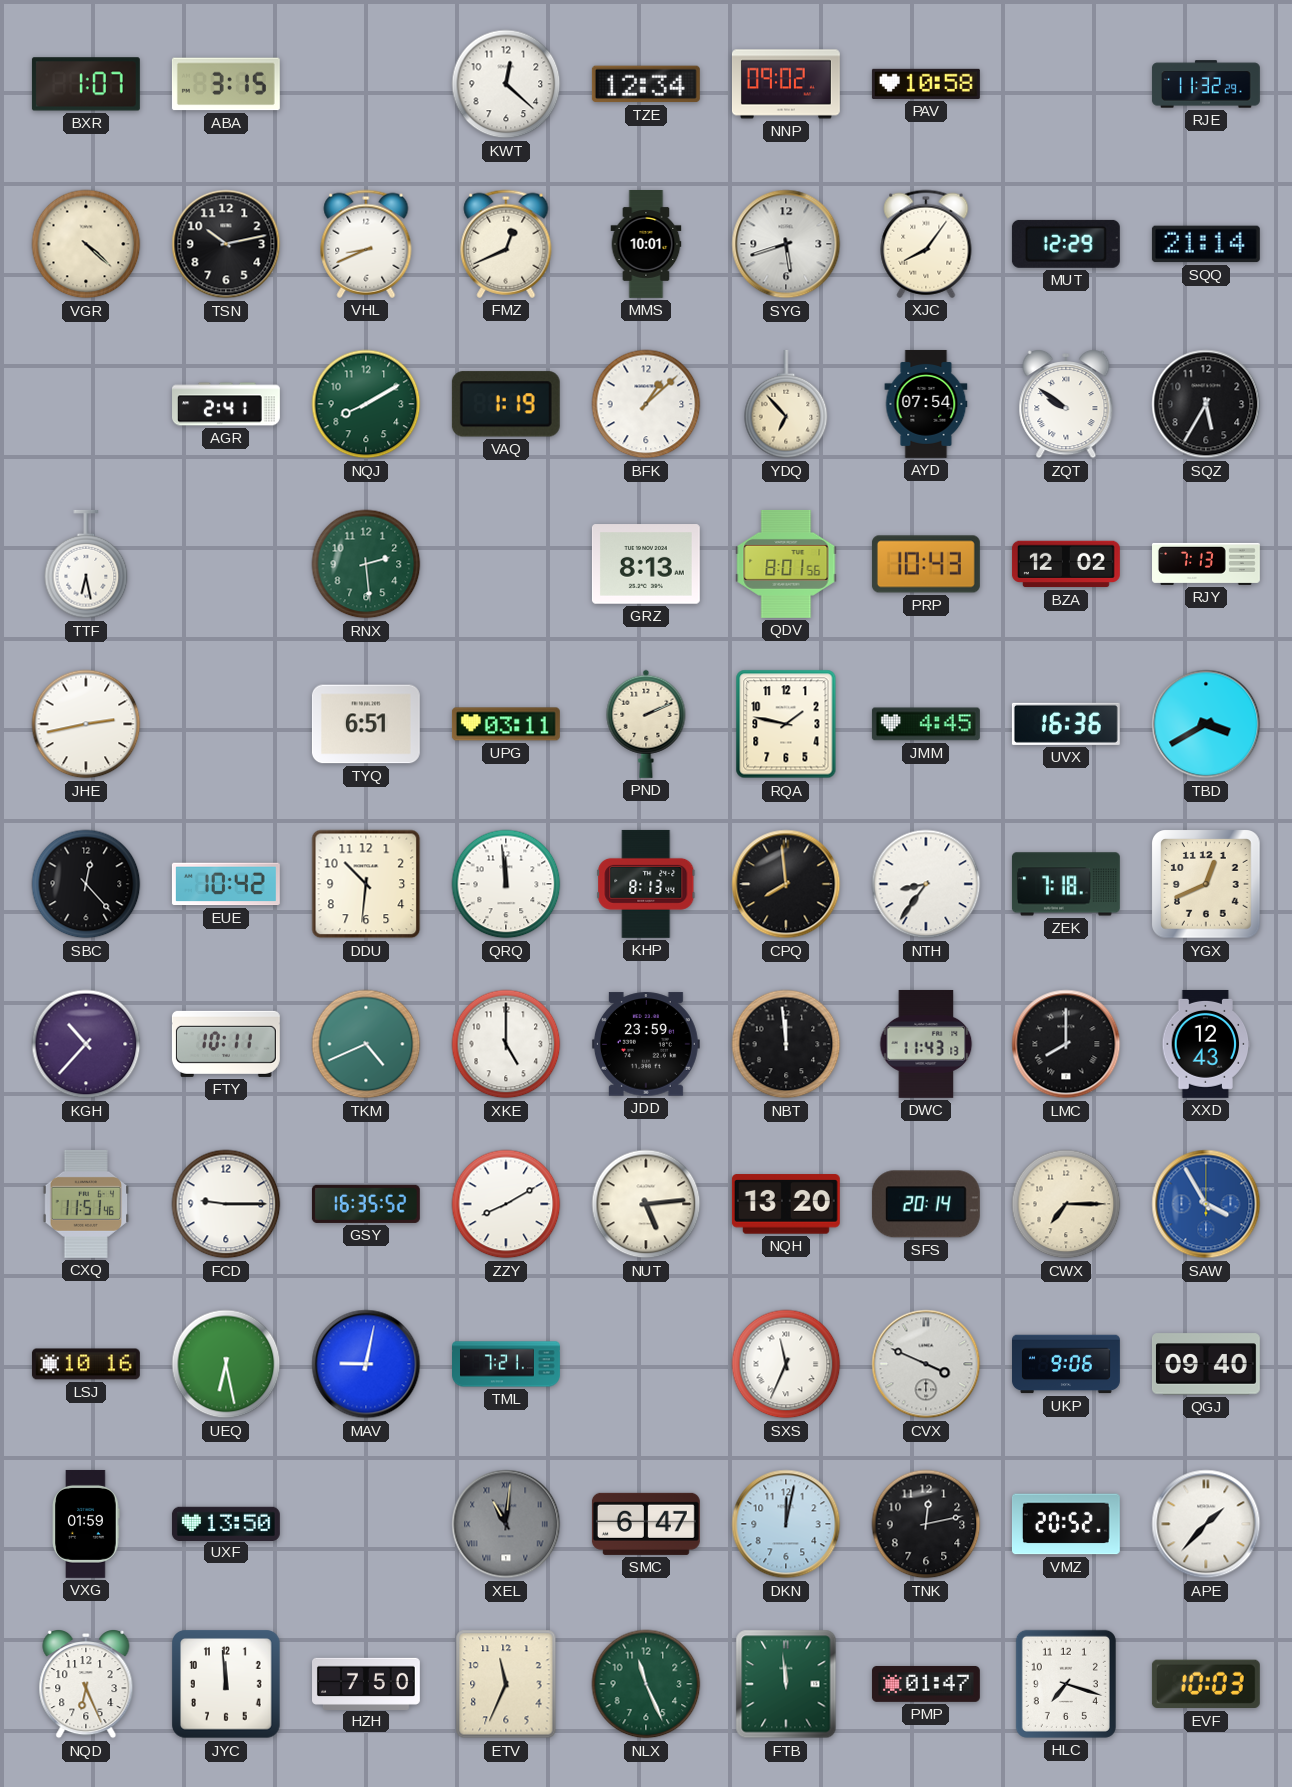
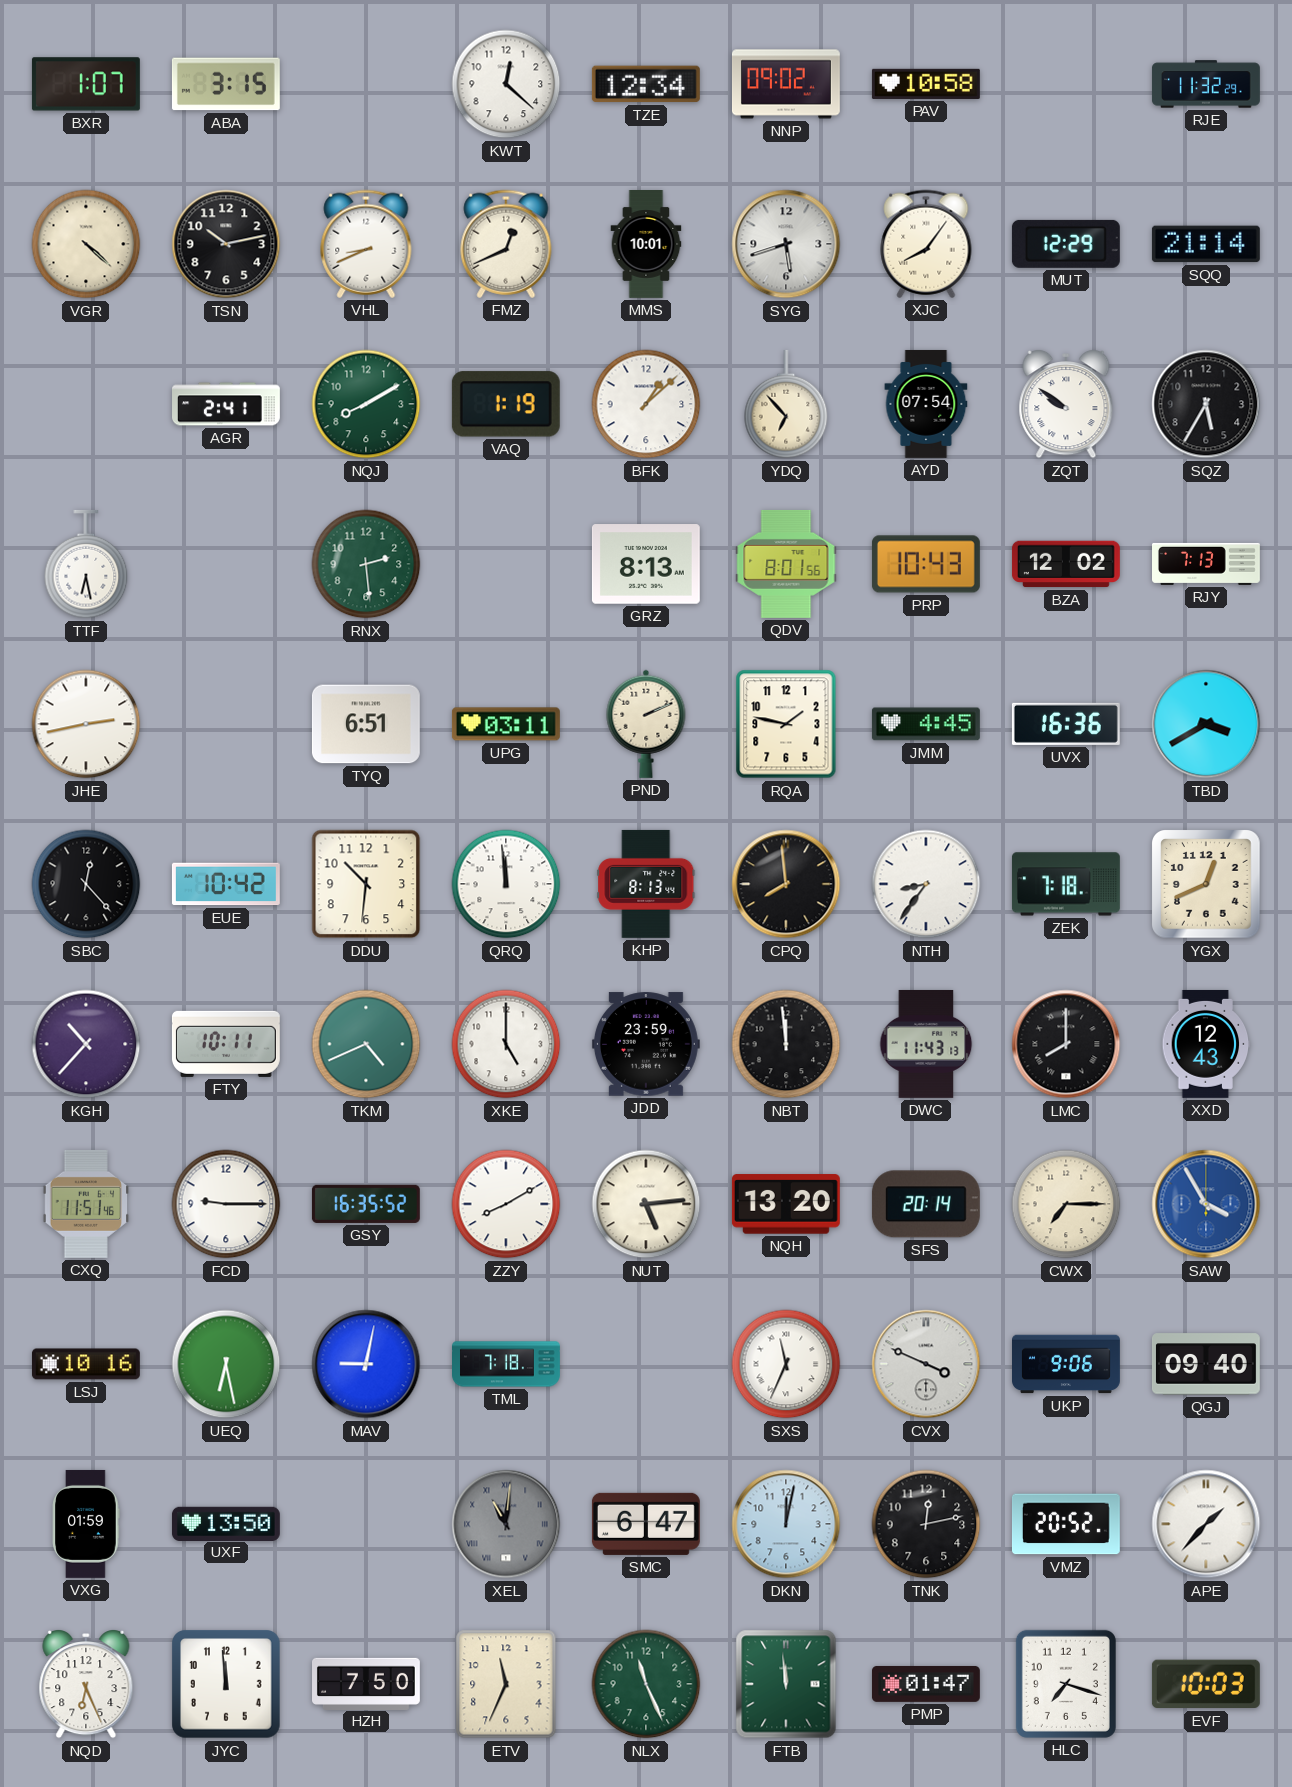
TML: 7:21 -> 7:18
